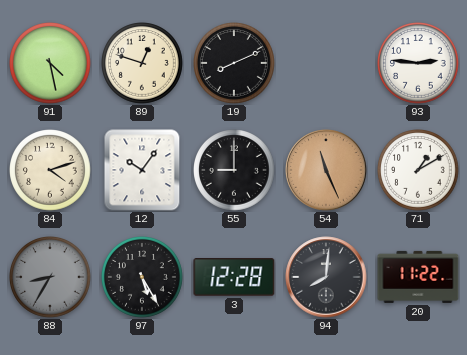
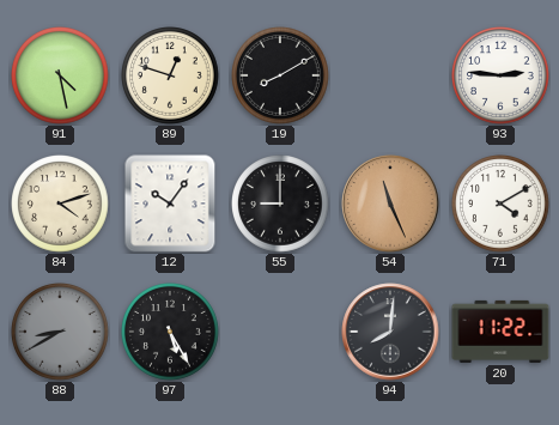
19: 8:11 -> 8:10
71: 1:10 -> 4:10
88: 8:35 -> 8:40
3: 12:28 -> none
